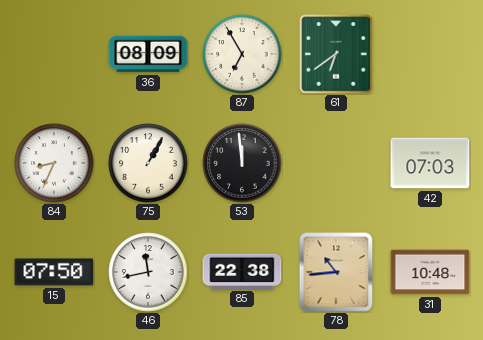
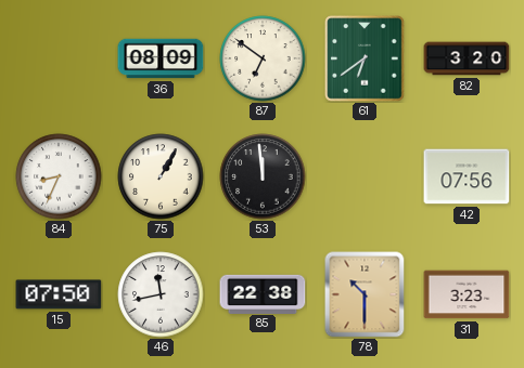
87: 6:55 -> 6:51
82: none -> 3:20
42: 07:03 -> 07:56
78: 10:44 -> 10:30
31: 10:48 -> 3:23
